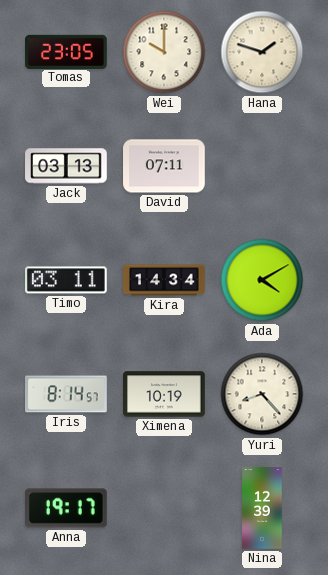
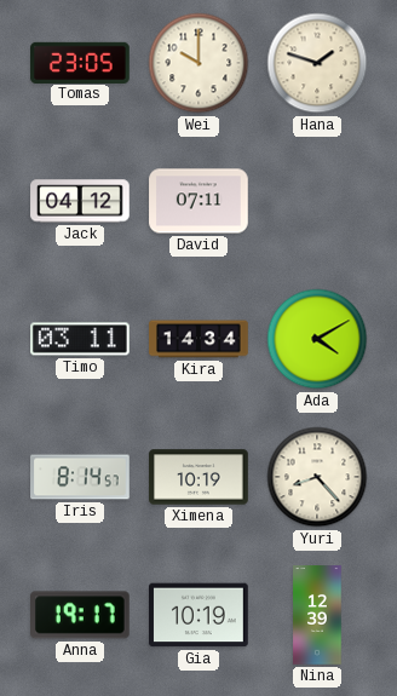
Jack: 03:13 -> 04:12
Gia: none -> 10:19
